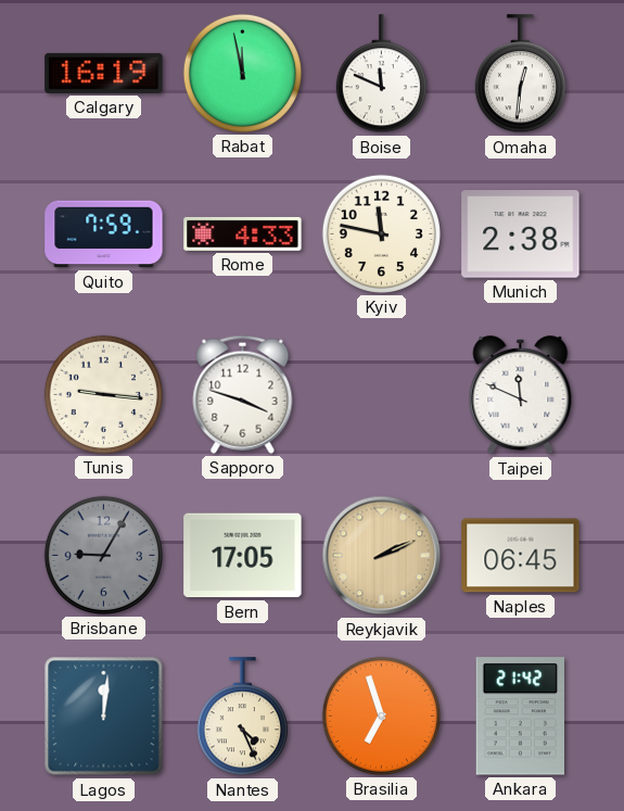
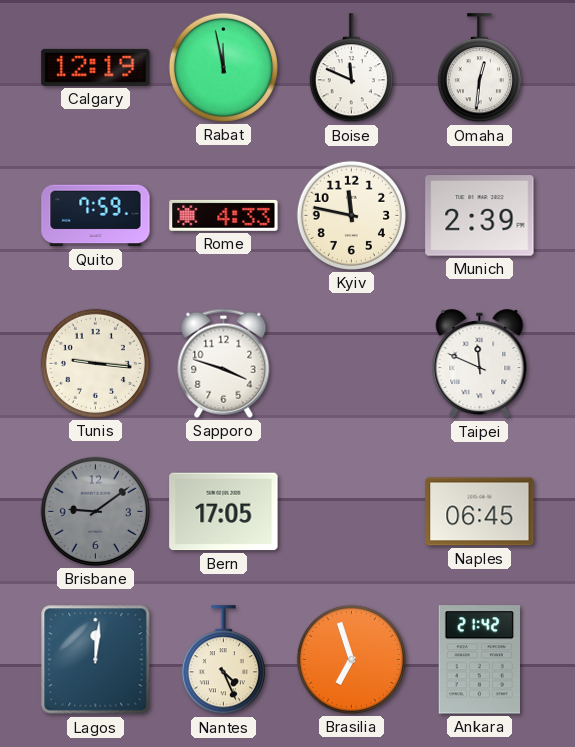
Calgary: 16:19 -> 12:19
Munich: 2:38 -> 2:39
Brisbane: 9:05 -> 9:09
Reykjavik: 2:11 -> none
